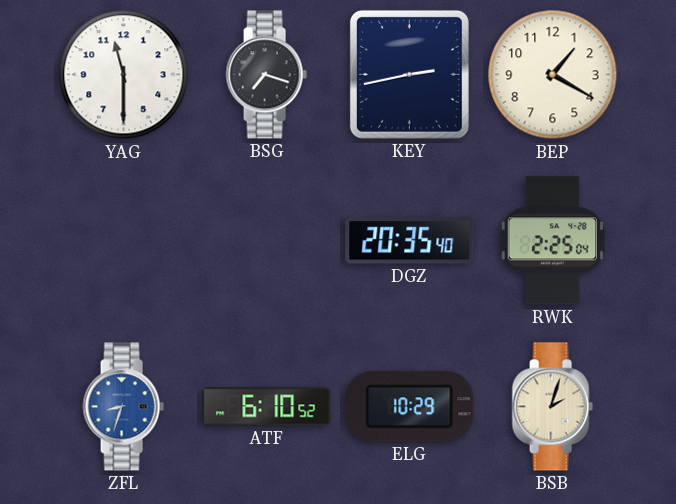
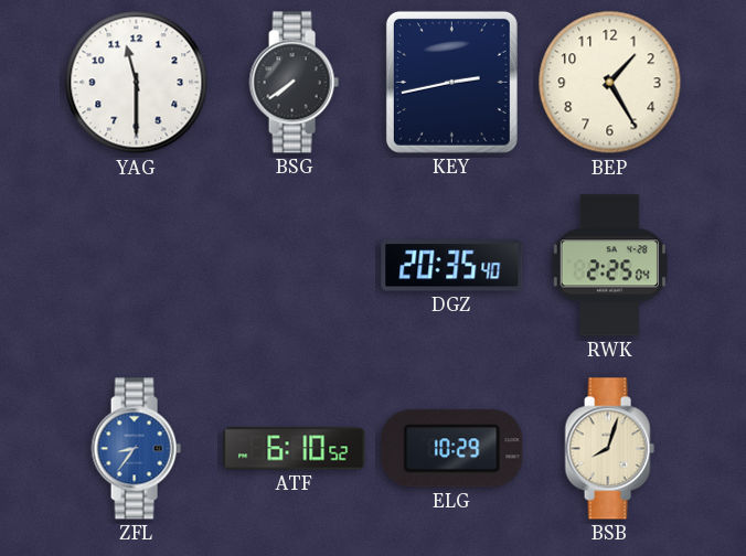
BSG: 7:18 -> 7:39
BEP: 1:20 -> 1:25
ZFL: 8:33 -> 8:36
BSB: 2:03 -> 8:03
